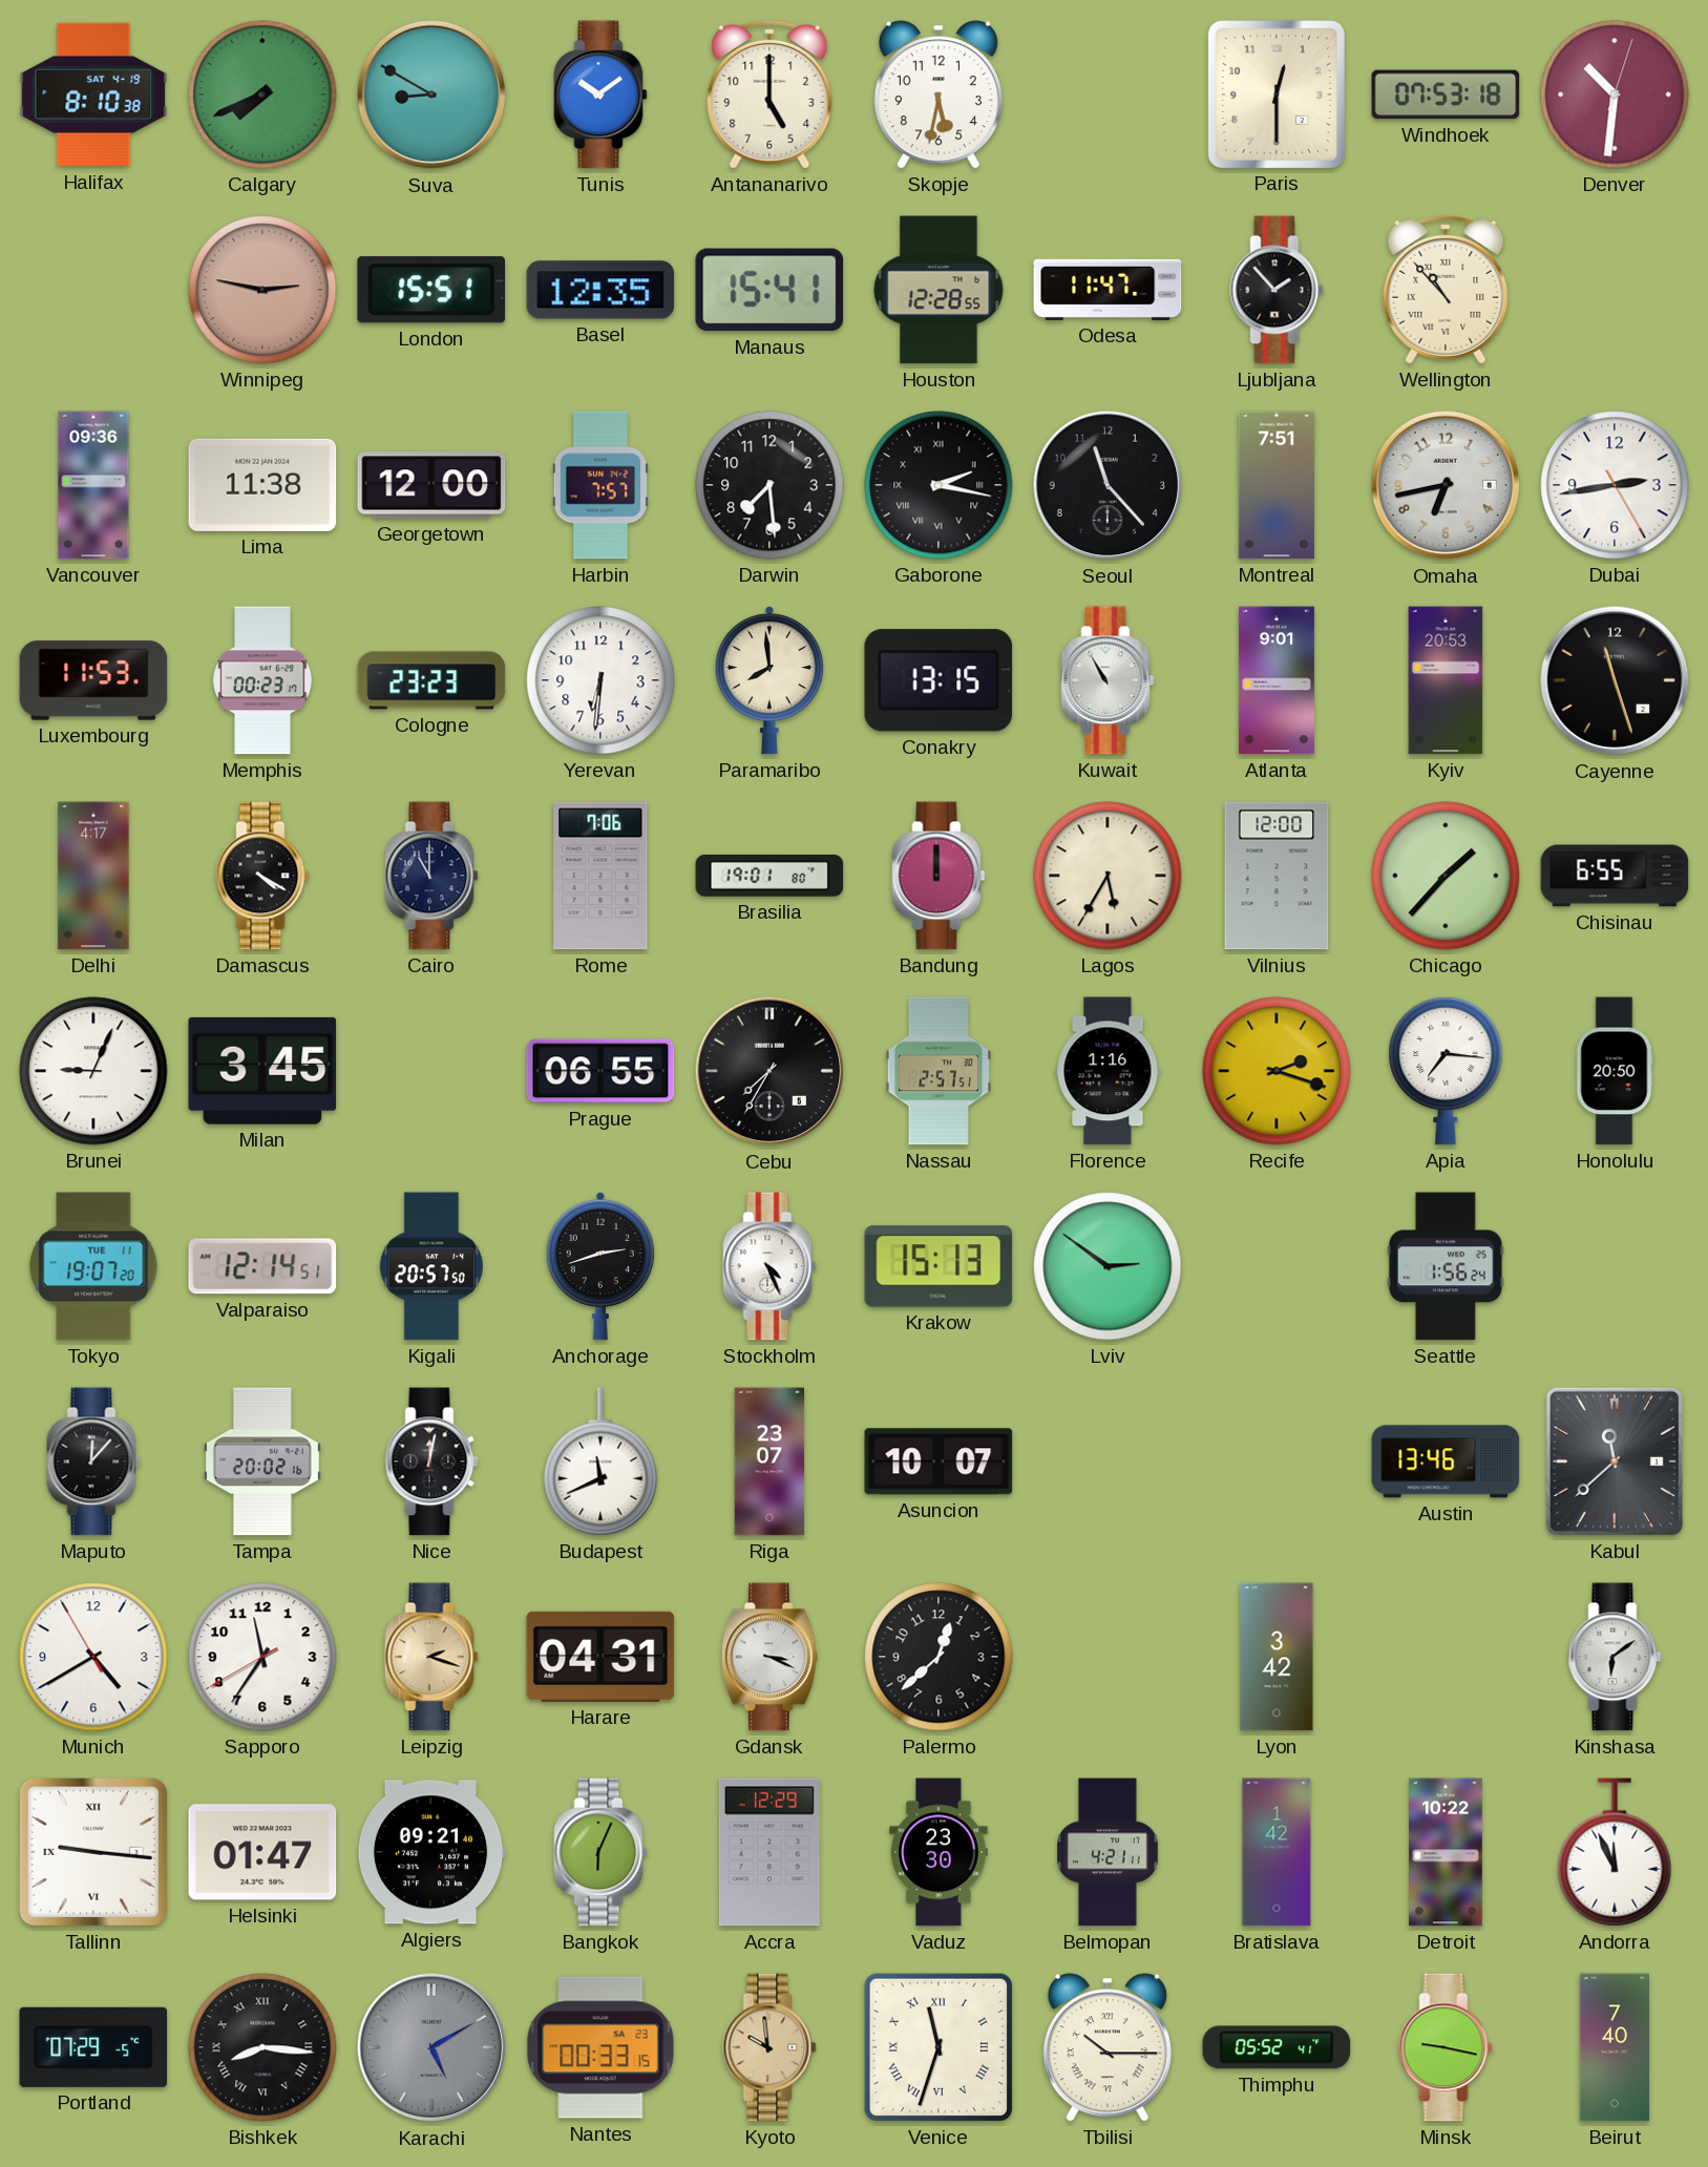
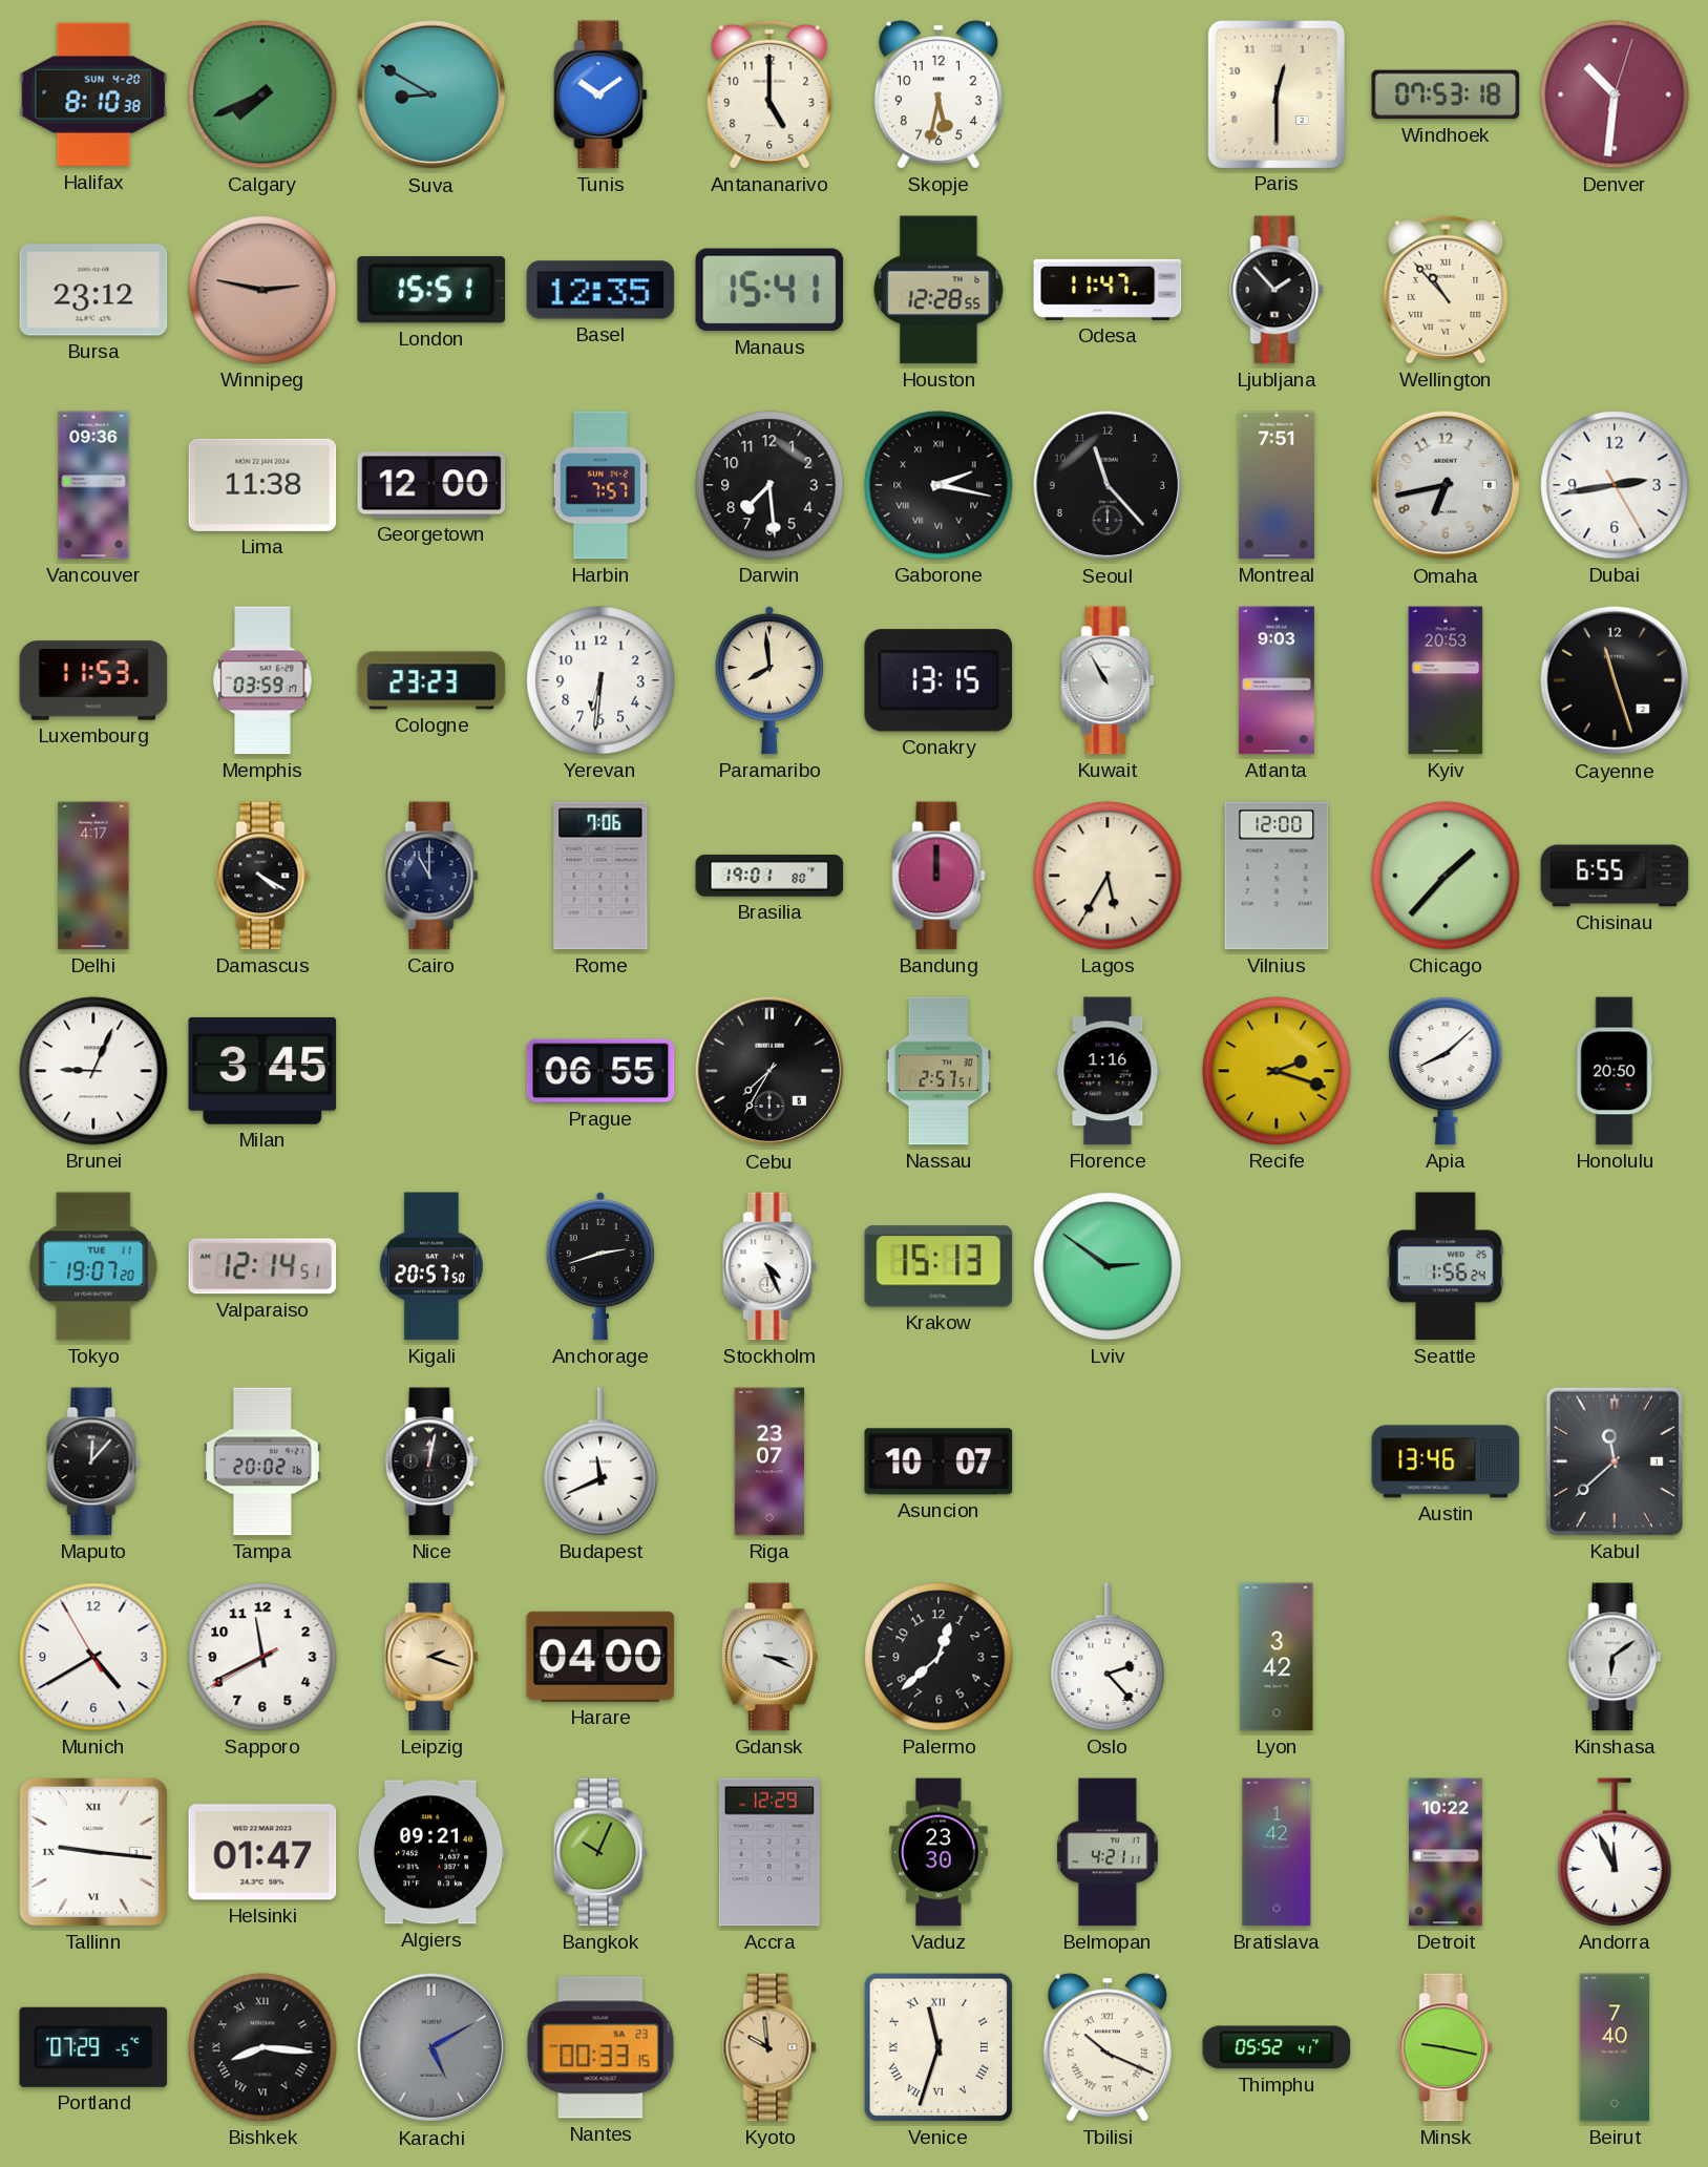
Halifax date: SAT 4-19 -> SUN 4-20
Bursa: none -> 23:12
Memphis: 00:23 -> 03:59
Atlanta: 9:01 -> 9:03
Apia: 7:16 -> 8:08
Sapporo: 11:35 -> 11:40
Harare: 04:31 -> 04:00
Oslo: none -> 2:23
Bangkok: 6:04 -> 10:04
Tbilisi: 10:15 -> 10:19
